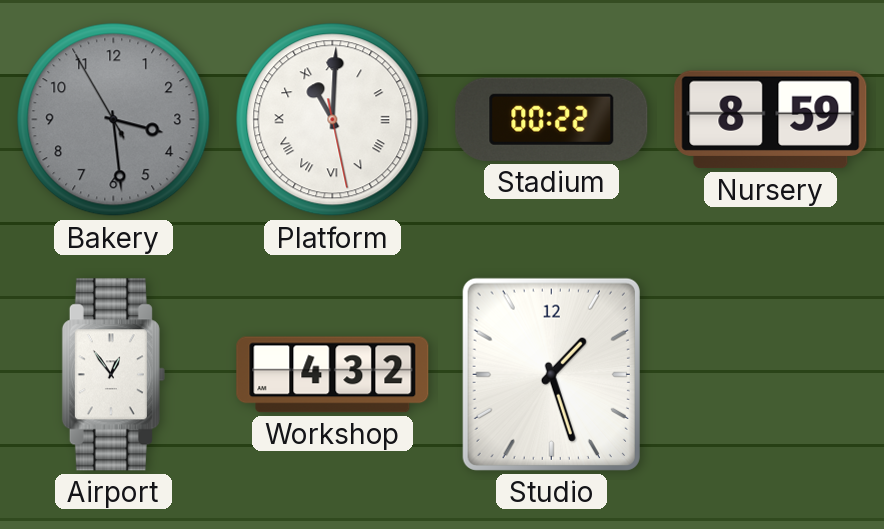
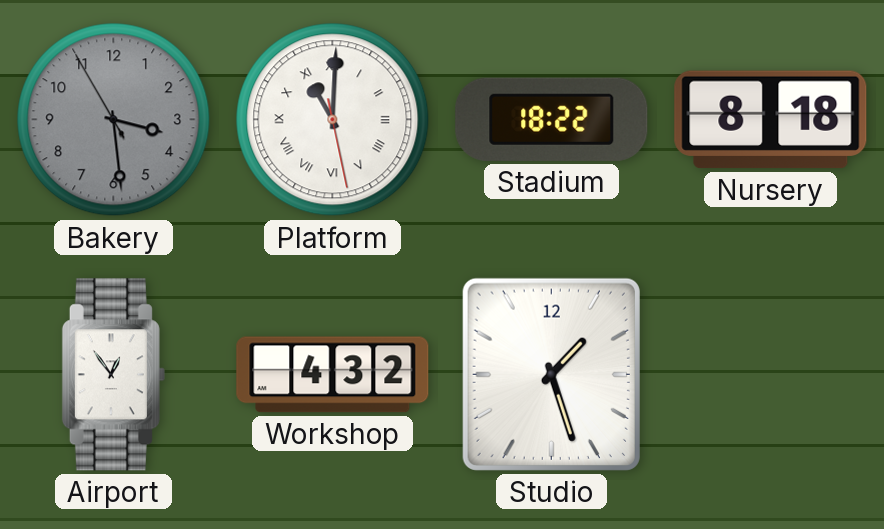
Stadium: 00:22 -> 18:22
Nursery: 8:59 -> 8:18
